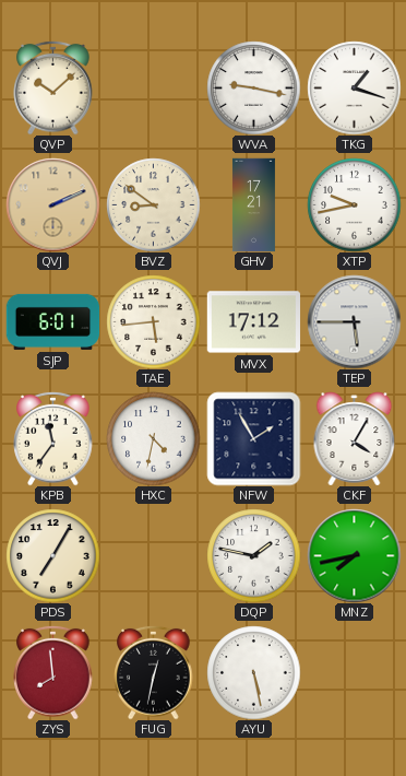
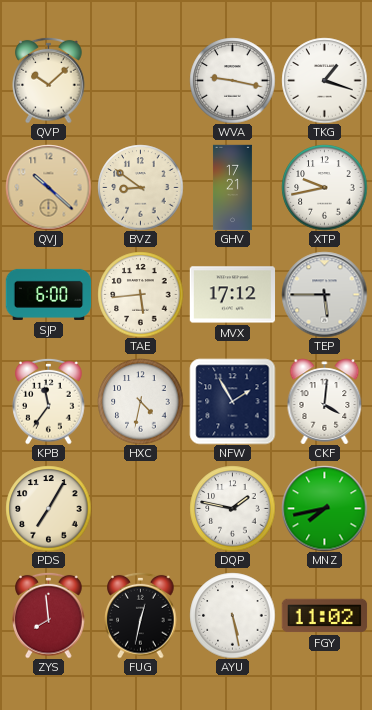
QVJ: 2:11 -> 10:22
SJP: 6:01 -> 6:00
CKF: 4:05 -> 4:01
FGY: none -> 11:02
